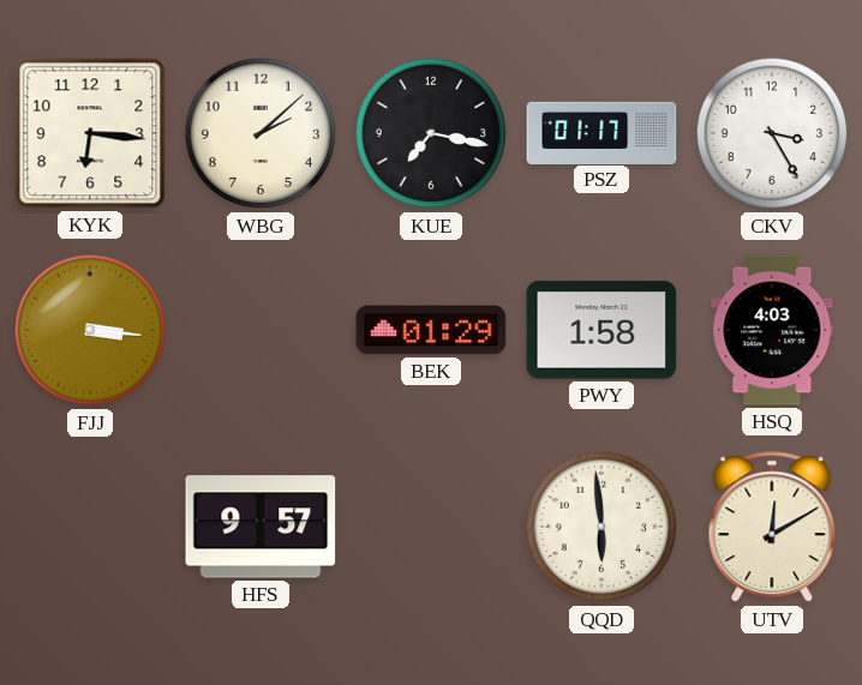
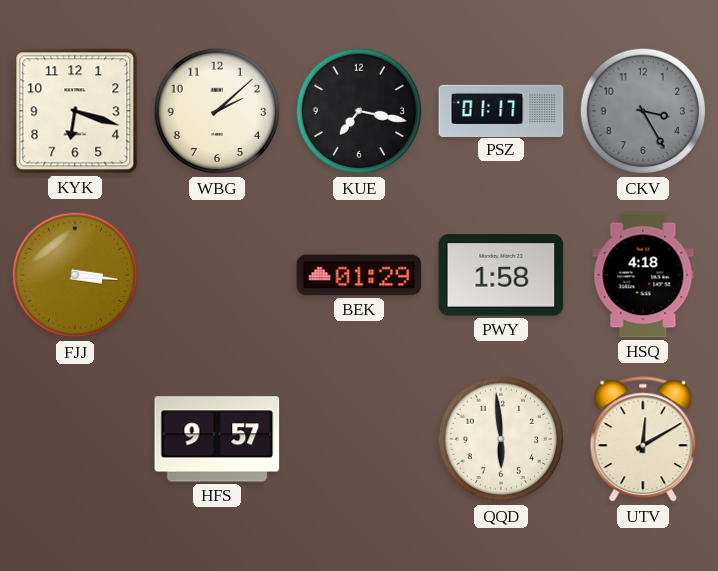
KYK: 6:16 -> 6:18
CKV dial: white -> grey
HSQ: 4:03 -> 4:18
